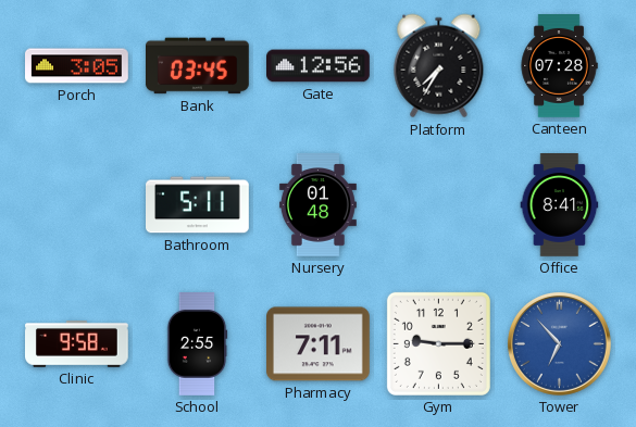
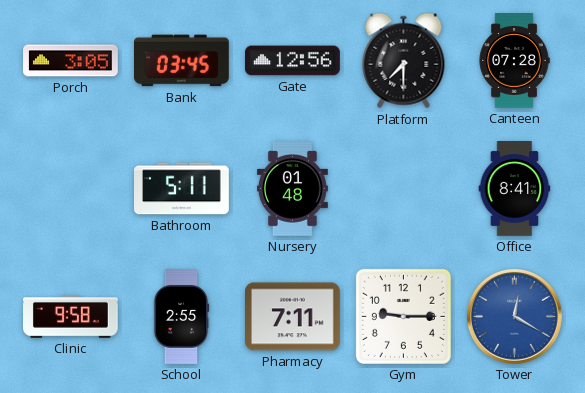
Platform: 7:35 -> 7:30
Tower: 6:53 -> 12:20
